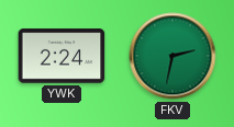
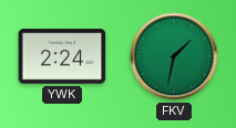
FKV: 2:32 -> 1:32
